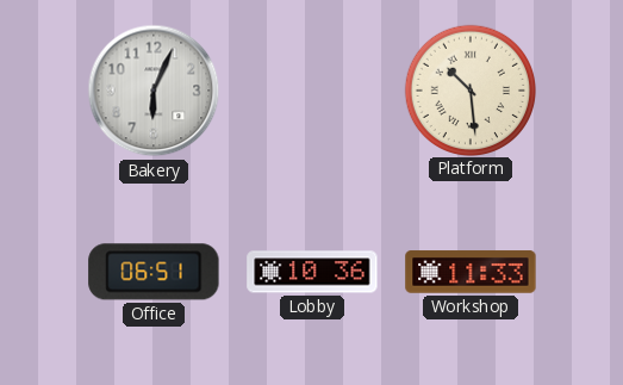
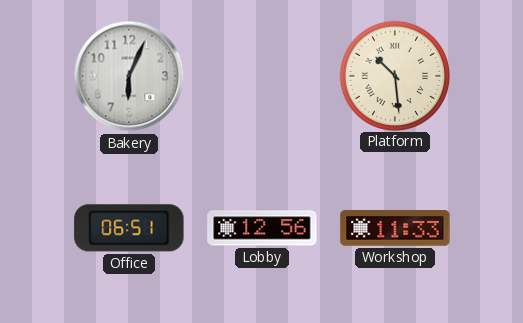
Lobby: 10:36 -> 12:56
